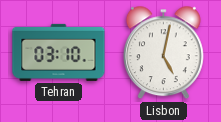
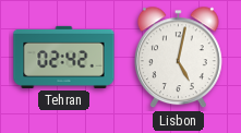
Tehran: 03:10 -> 02:42
